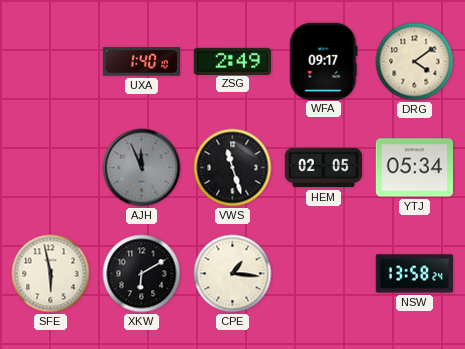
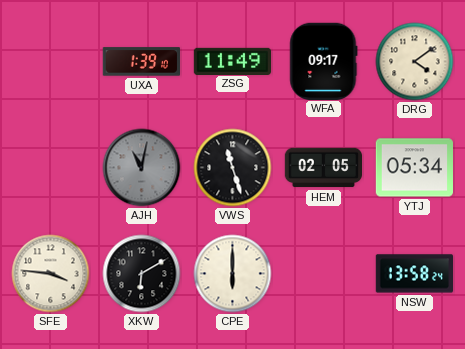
UXA: 1:40 -> 1:39
ZSG: 2:49 -> 11:49
AJH: 11:56 -> 11:02
SFE: 5:58 -> 3:46
CPE: 1:16 -> 6:00
